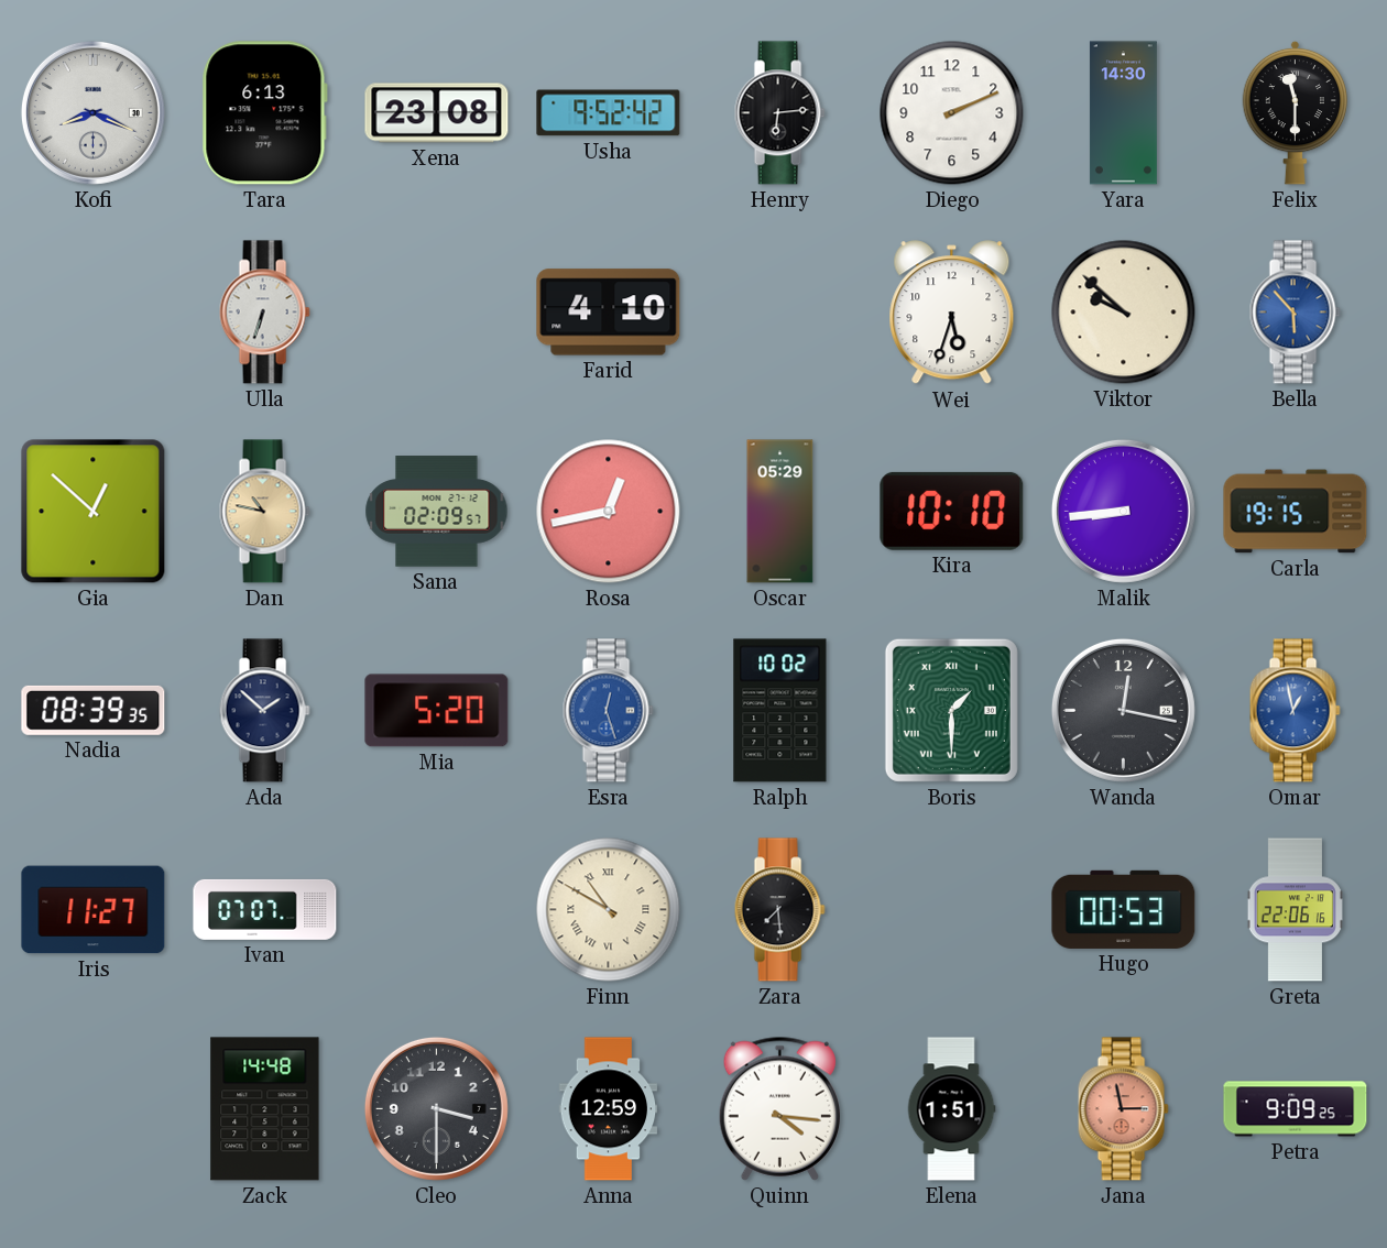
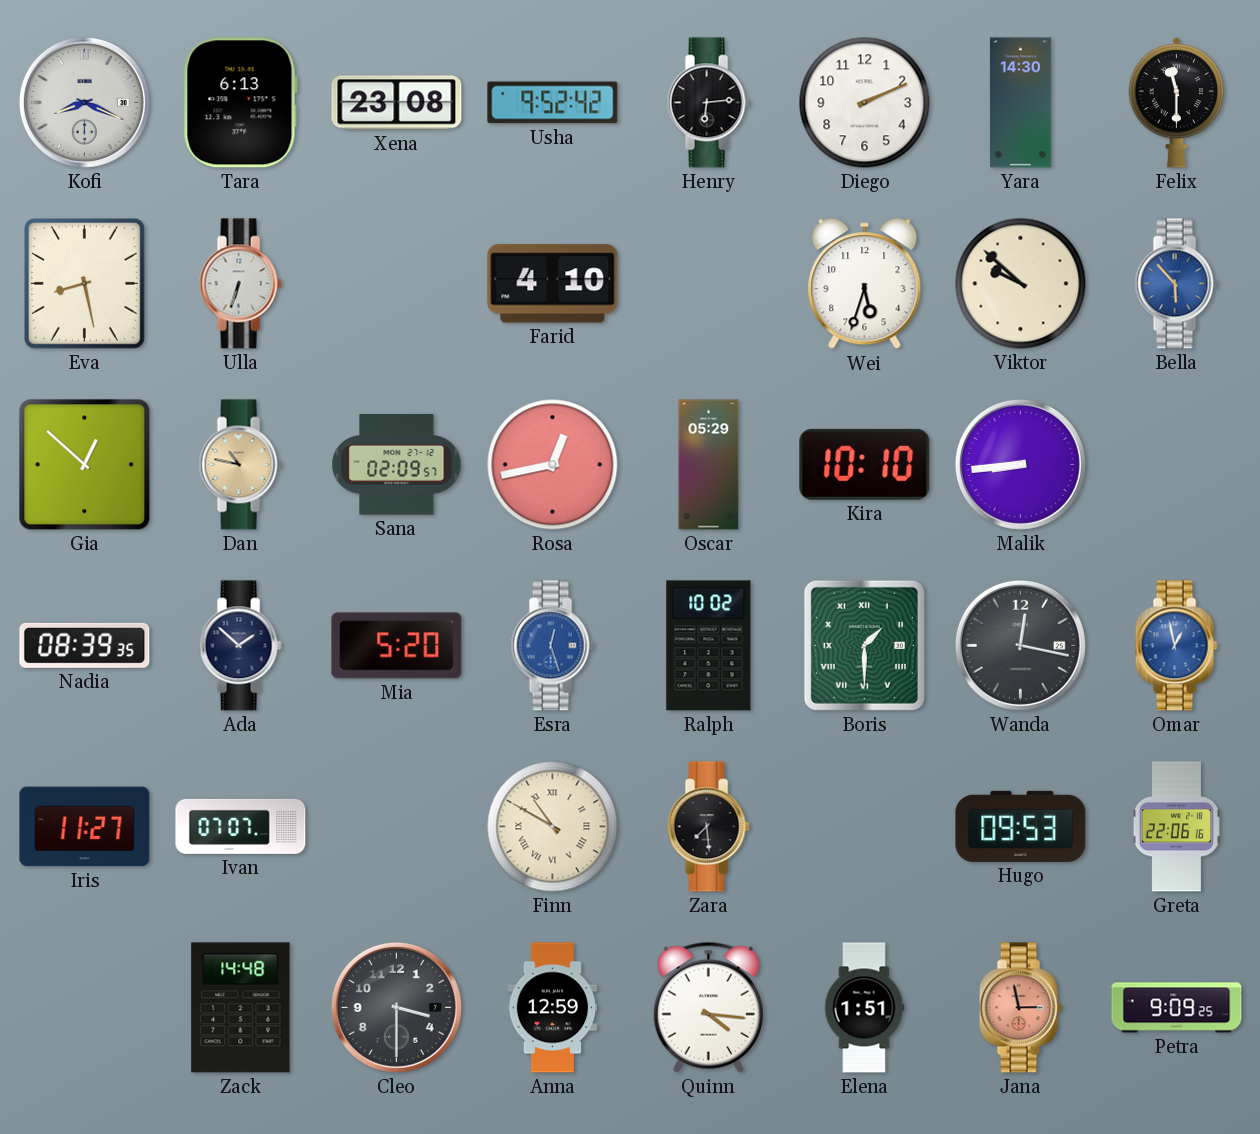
Eva: none -> 8:28
Carla: 19:15 -> none
Hugo: 00:53 -> 09:53
